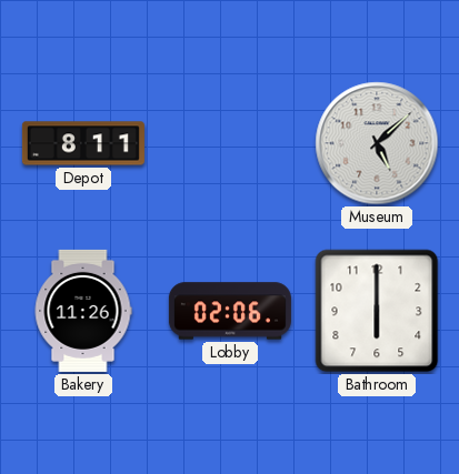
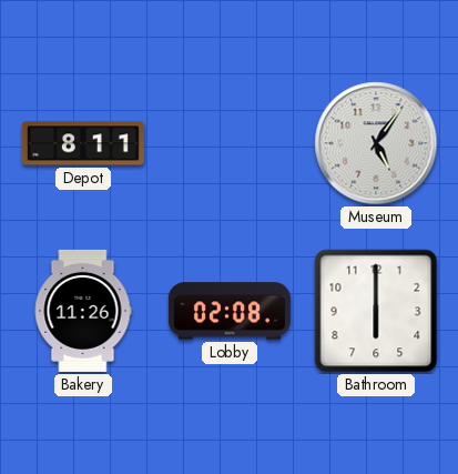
Museum: 5:08 -> 5:06
Lobby: 02:06 -> 02:08
